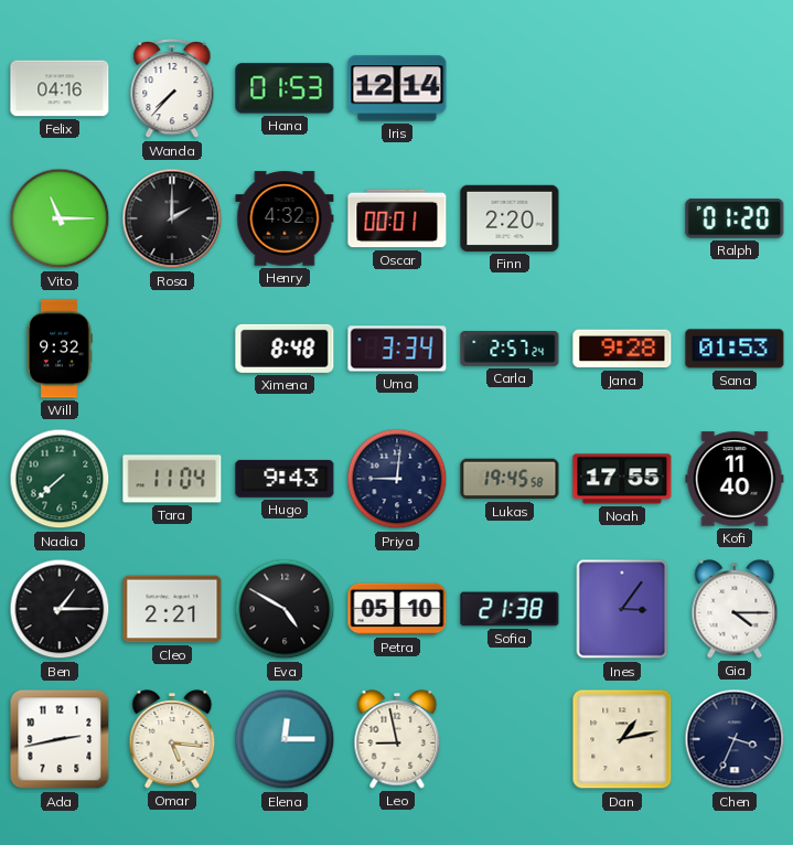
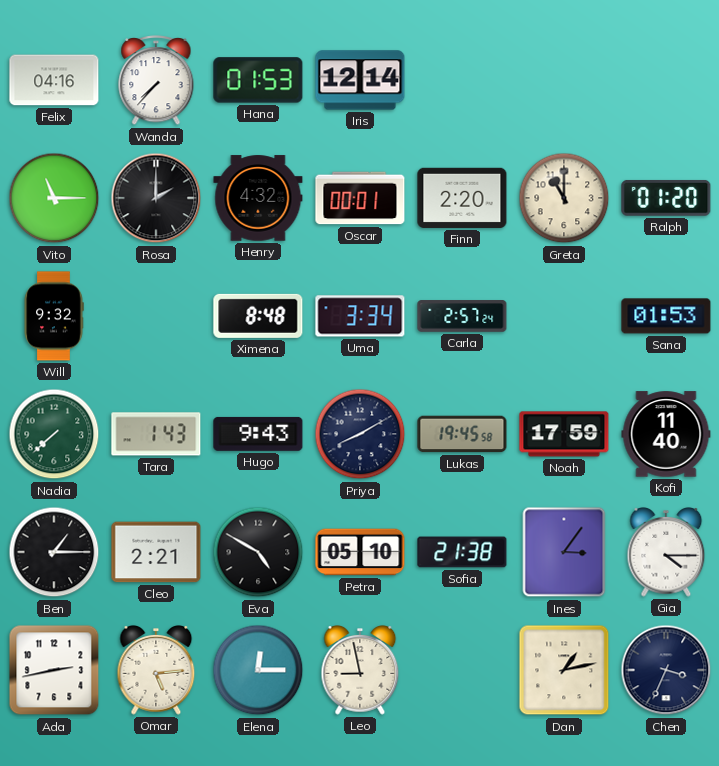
Greta: none -> 11:00
Jana: 9:28 -> none
Tara: 11:04 -> 1:43
Priya: 9:01 -> 8:10
Noah: 17:55 -> 17:59
Omar: 5:16 -> 5:14
